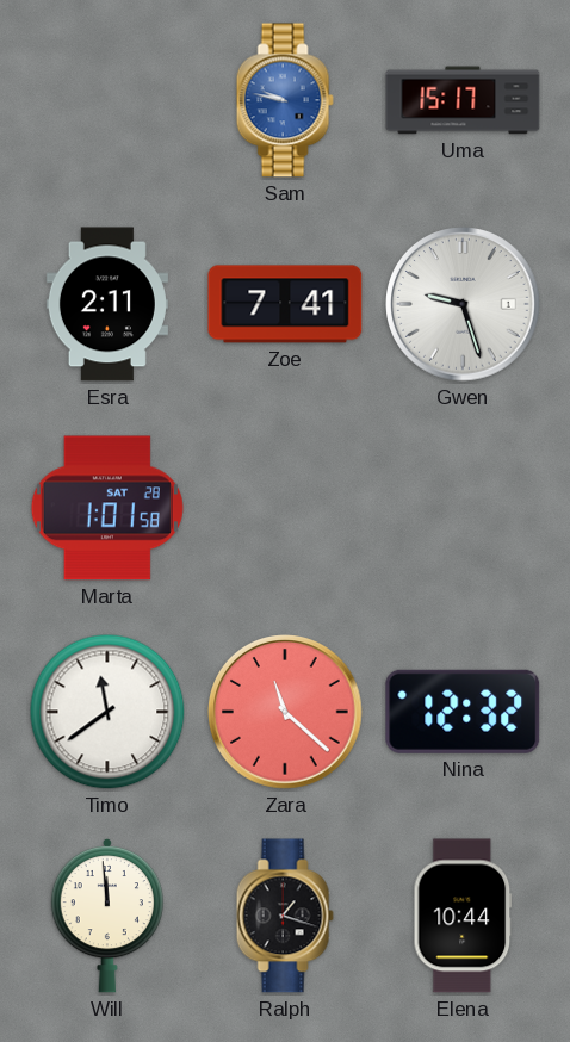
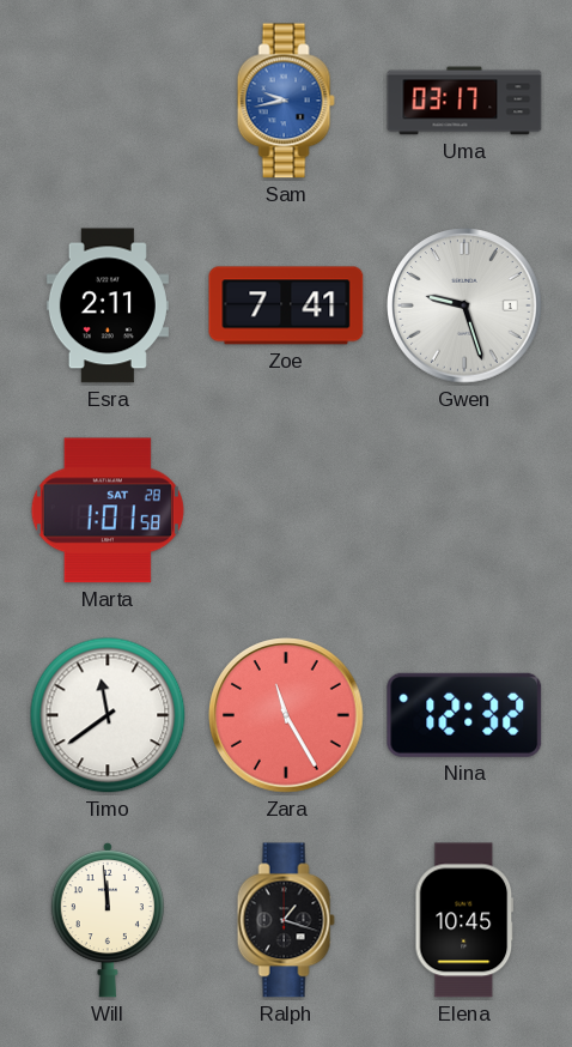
Sam: 9:47 -> 9:43
Uma: 15:17 -> 03:17
Zara: 11:22 -> 11:25
Elena: 10:44 -> 10:45
